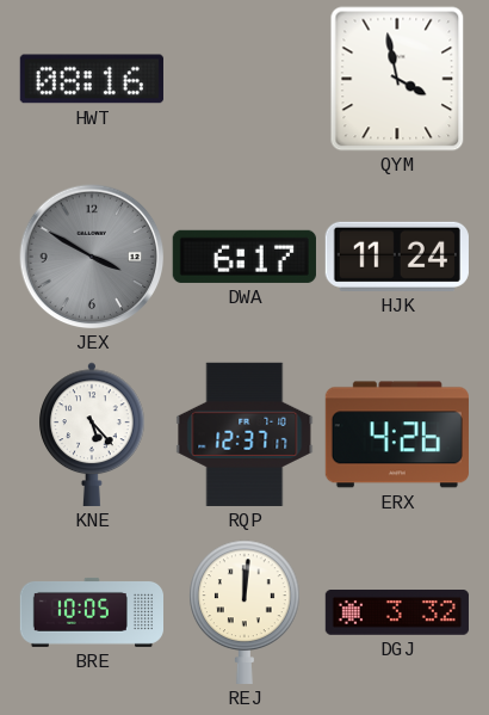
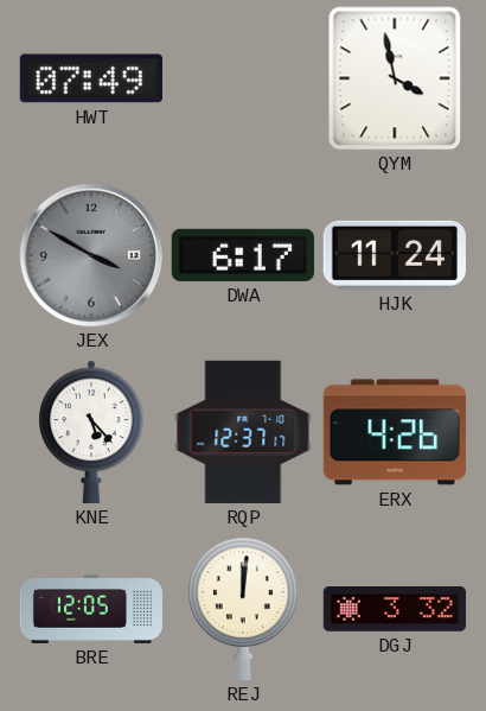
HWT: 08:16 -> 07:49
BRE: 10:05 -> 12:05
